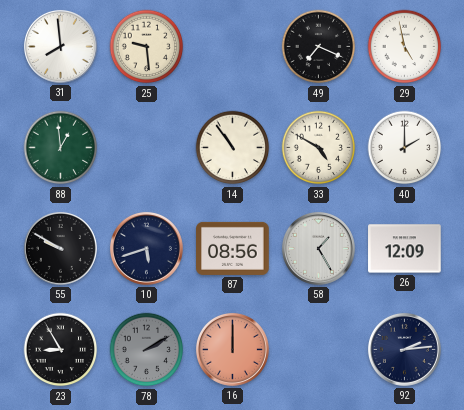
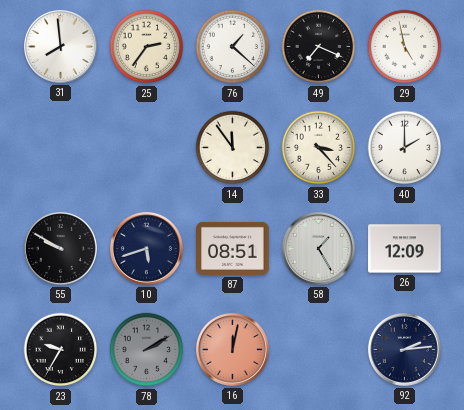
25: 9:29 -> 2:36
76: none -> 1:22
88: 12:59 -> none
14: 10:54 -> 11:54
33: 4:50 -> 3:23
87: 08:56 -> 08:51
23: 8:55 -> 9:35
16: 12:00 -> 12:02
